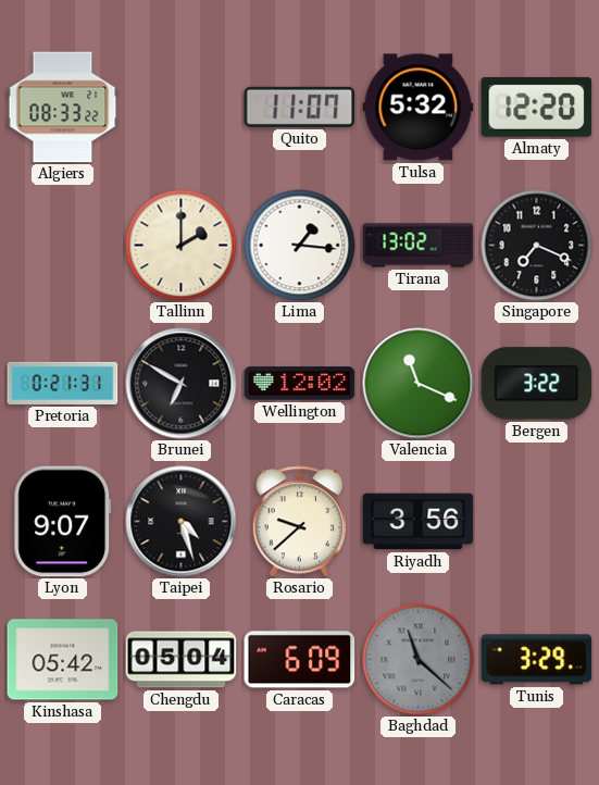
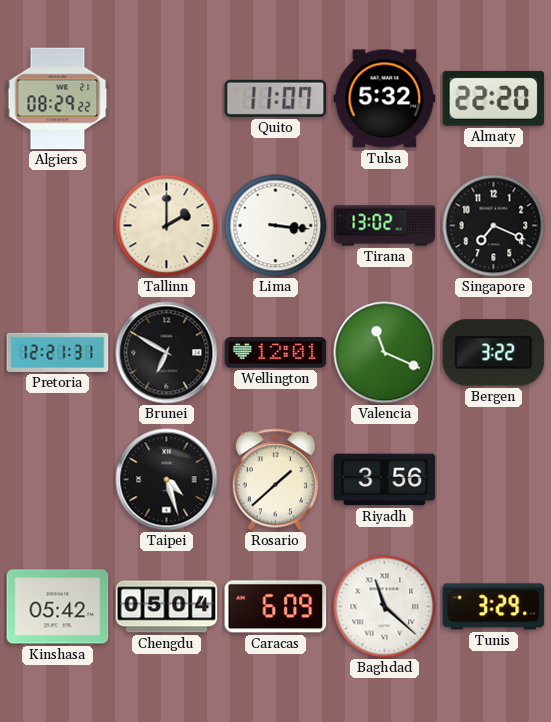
Algiers: 08:33 -> 08:29
Almaty: 12:20 -> 22:20
Lima: 1:16 -> 3:16
Pretoria: 0:21 -> 12:21
Wellington: 12:02 -> 12:01
Lyon: 9:07 -> none
Rosario: 9:38 -> 1:38
Baghdad dial: grey -> white
